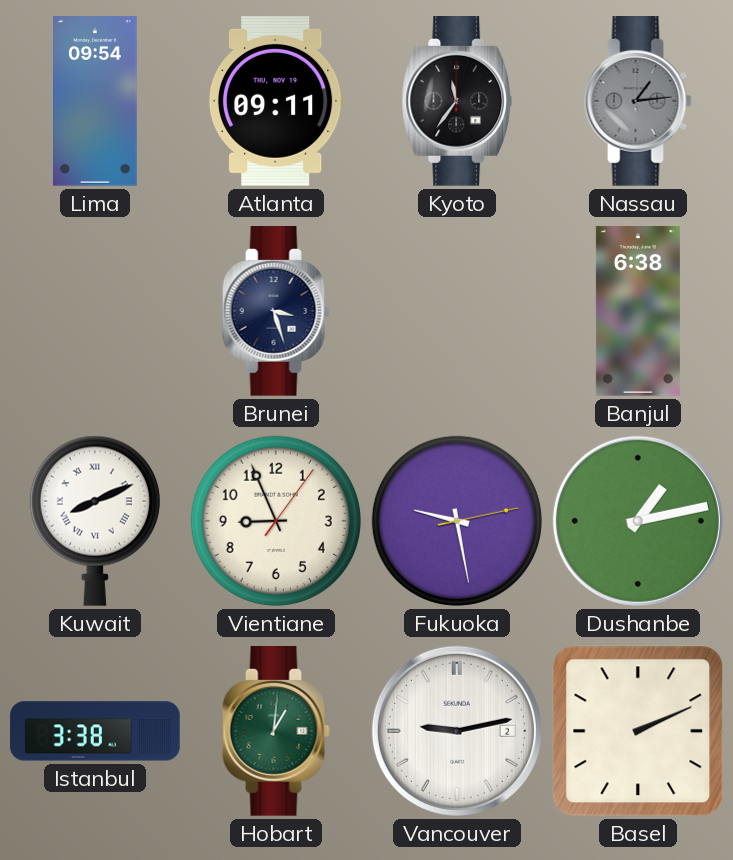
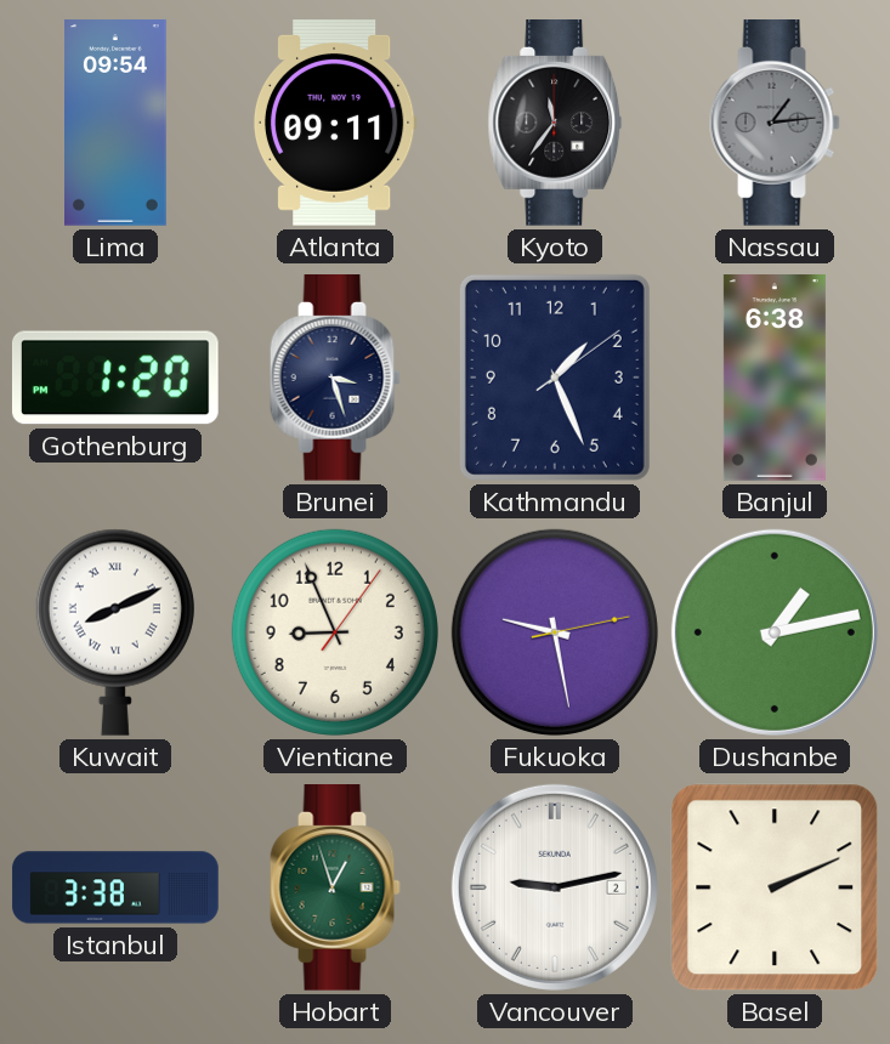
Gothenburg: none -> 1:20
Kathmandu: none -> 1:26
Hobart: 1:01 -> 12:57
